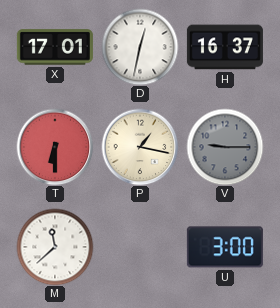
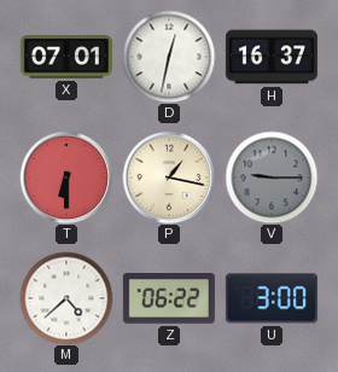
X: 17:01 -> 07:01
M: 11:38 -> 4:38
Z: none -> 06:22
